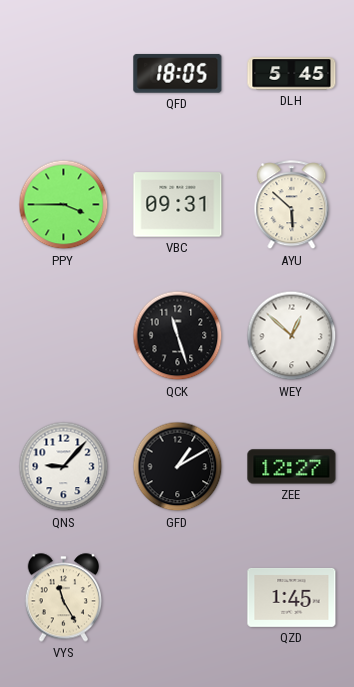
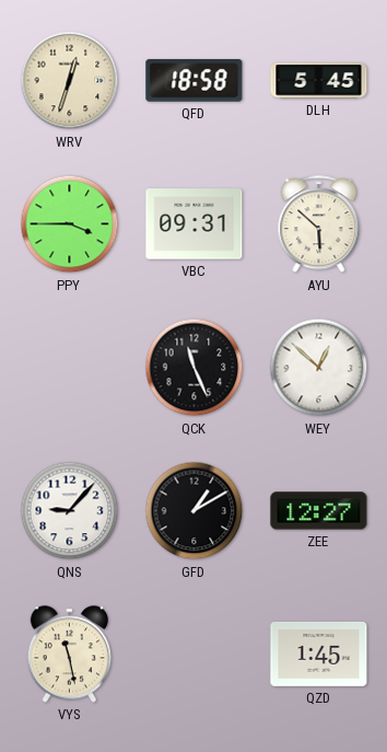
WRV: none -> 12:33
QFD: 18:05 -> 18:58
QCK: 11:27 -> 11:26
VYS: 11:25 -> 11:28
